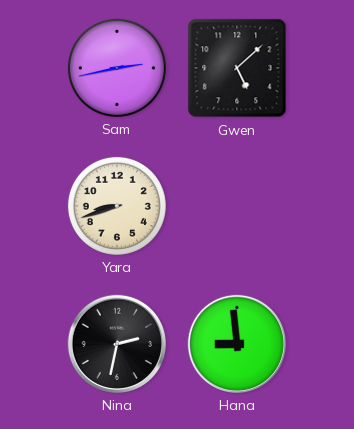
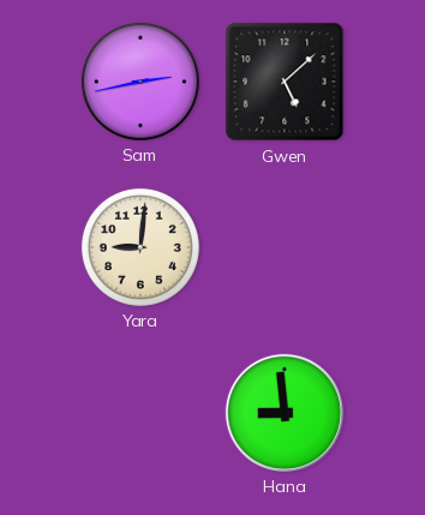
Yara: 8:42 -> 9:01
Nina: 2:32 -> none
